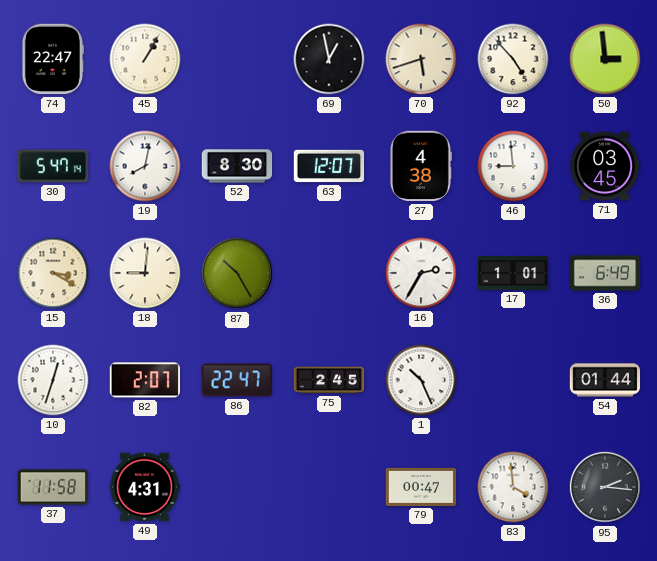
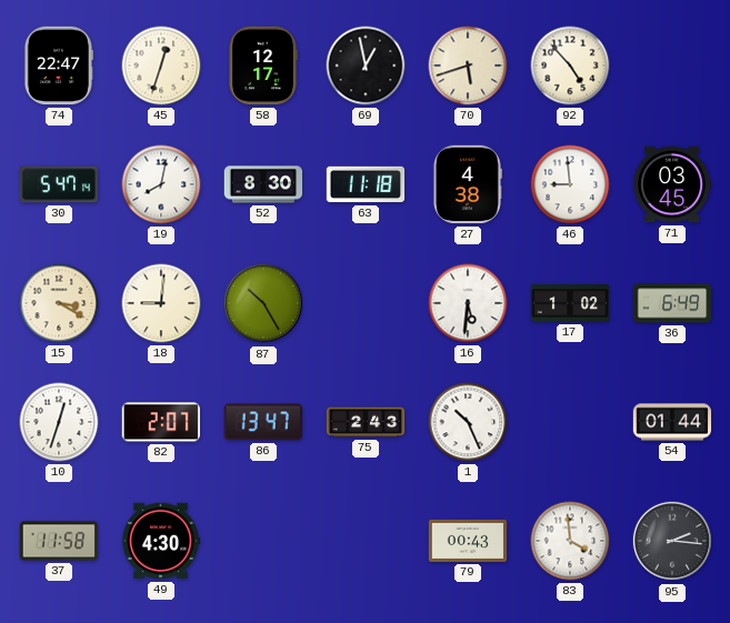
45: 1:05 -> 12:33
58: none -> 12:17
50: 2:59 -> none
63: 12:07 -> 11:18
16: 2:35 -> 5:31
17: 1:01 -> 1:02
86: 22:47 -> 13:47
75: 2:45 -> 2:43
49: 4:31 -> 4:30
79: 00:47 -> 00:43
